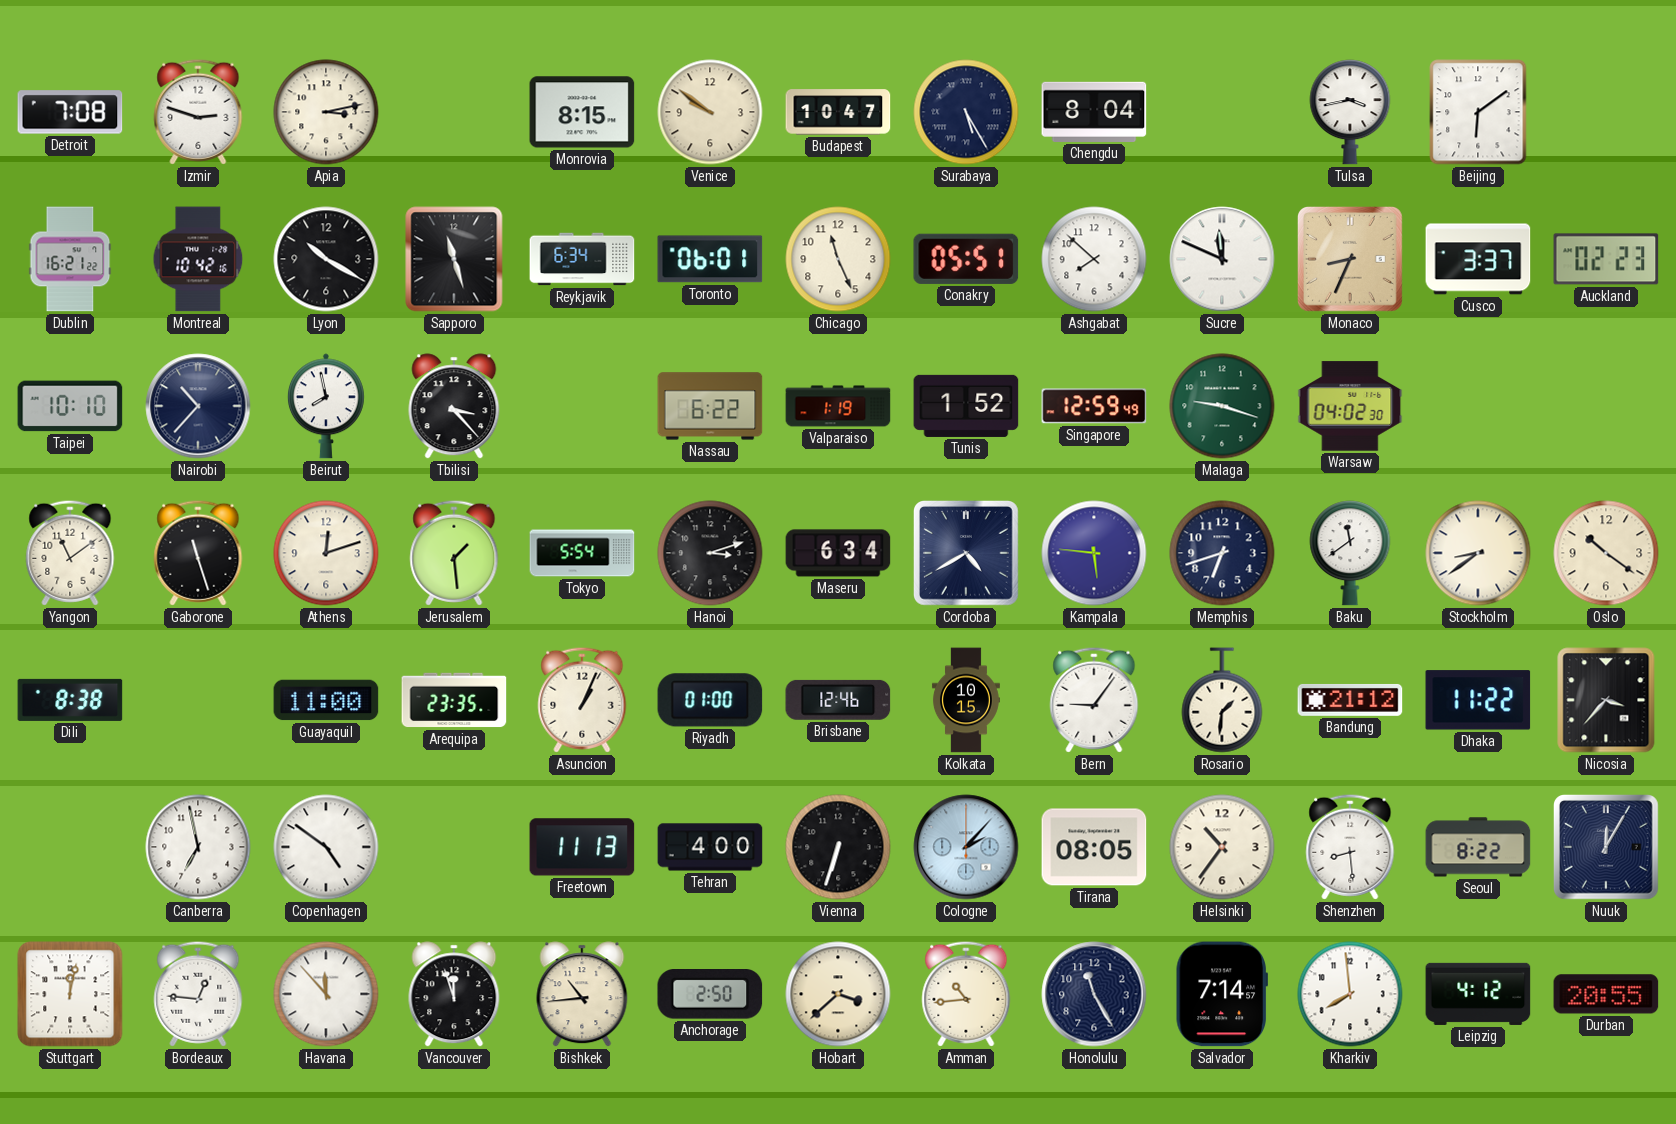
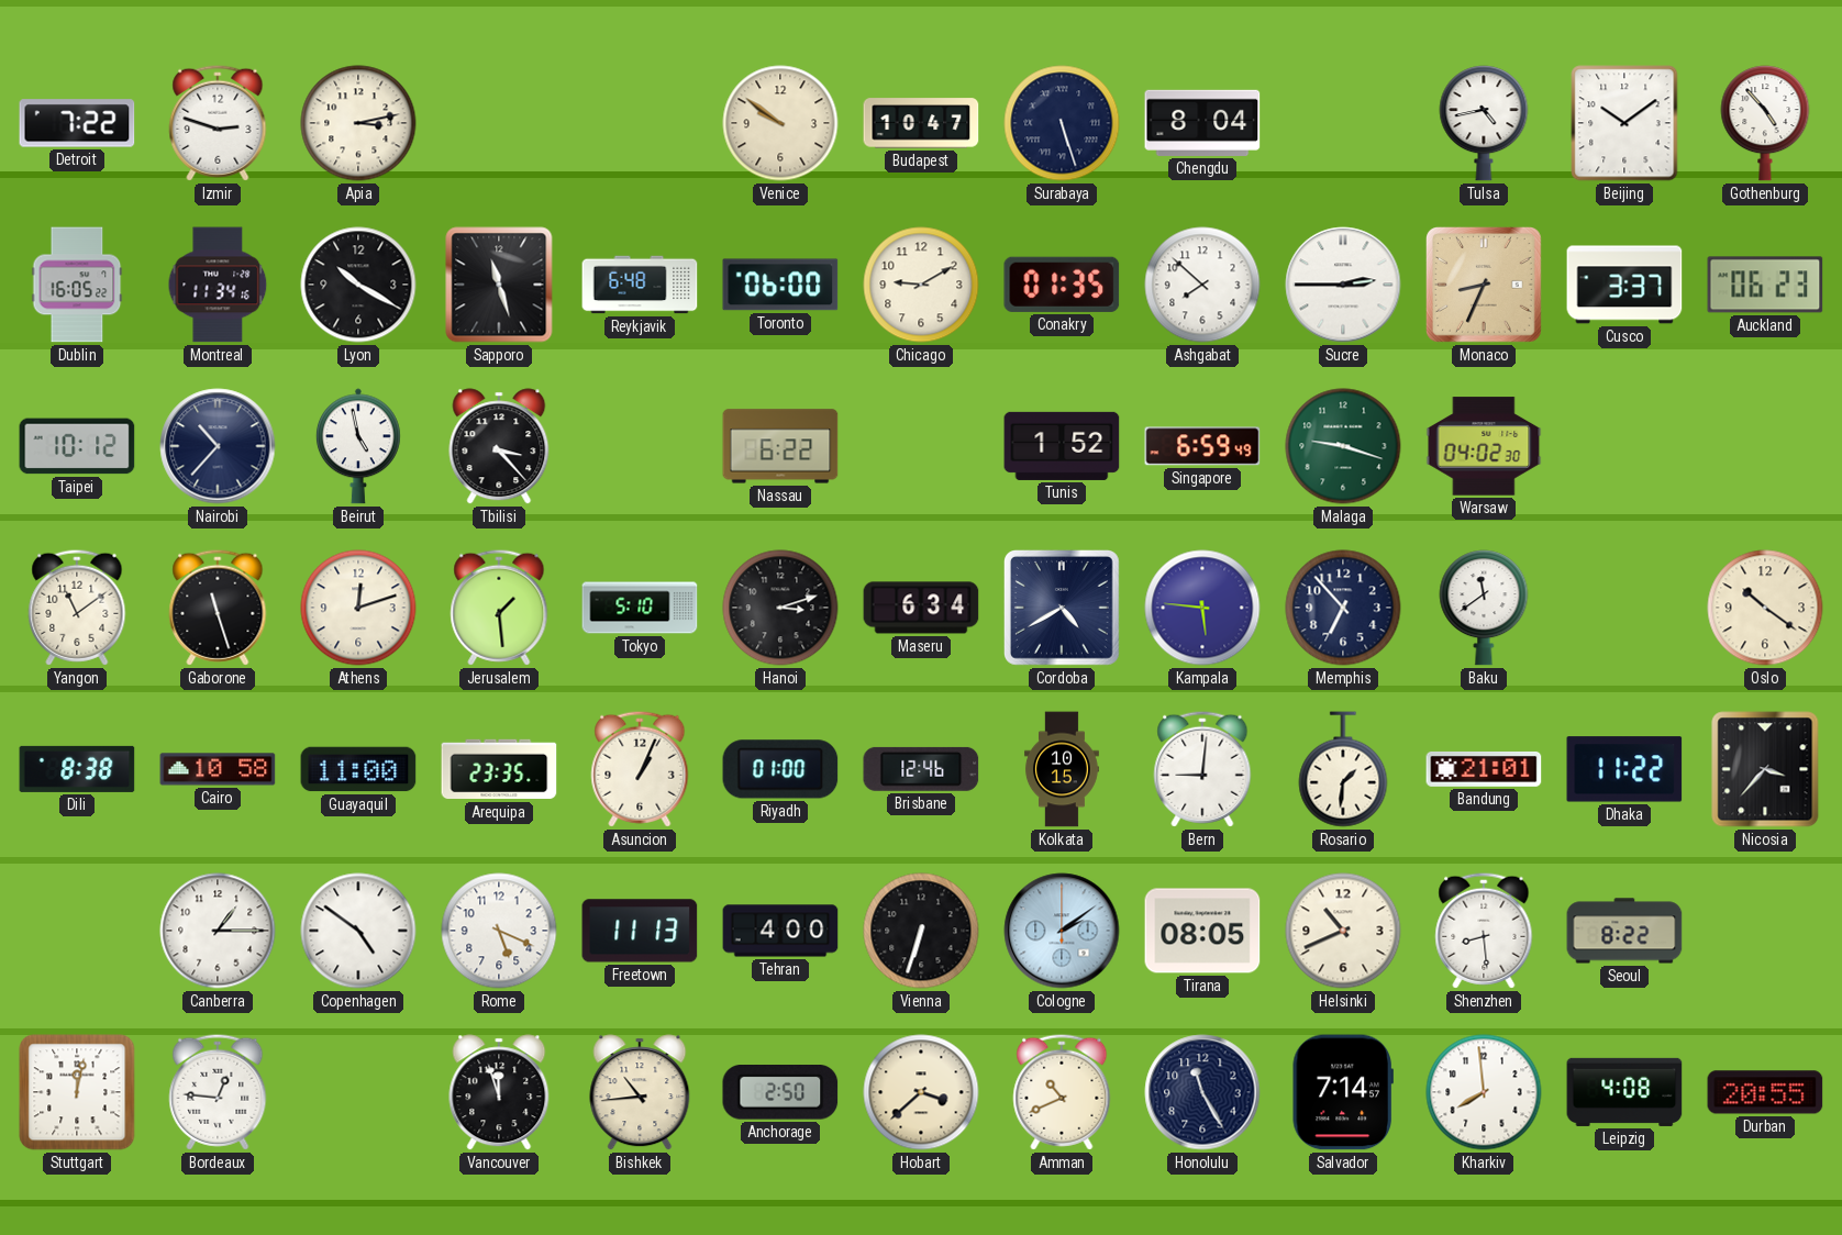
Detroit: 7:08 -> 7:22
Monrovia: 8:15 -> none
Surabaya: 5:25 -> 5:27
Tulsa: 3:43 -> 4:43
Beijing: 6:09 -> 10:09
Gothenburg: none -> 4:53
Dublin: 16:21 -> 16:05
Montreal: 10:42 -> 11:34
Reykjavik: 6:34 -> 6:48
Toronto: 06:01 -> 06:00
Chicago: 11:26 -> 9:10
Conakry: 05:51 -> 01:35
Sucre: 11:49 -> 2:45
Auckland: 02:23 -> 06:23
Taipei: 10:10 -> 10:12
Beirut: 7:58 -> 4:58
Valparaiso: 1:19 -> none
Singapore: 12:59 -> 6:59
Tokyo: 5:54 -> 5:10
Memphis: 6:42 -> 6:53
Stockholm: 8:39 -> none
Cairo: none -> 10:58
Bern: 9:06 -> 9:01
Bandung: 21:12 -> 21:01
Canberra: 6:58 -> 1:15
Rome: none -> 5:19
Cologne: 2:07 -> 2:09
Helsinki: 10:36 -> 10:41
Nuuk: 12:05 -> none
Havana: 11:53 -> none
Amman: 10:44 -> 10:41
Leipzig: 4:12 -> 4:08
